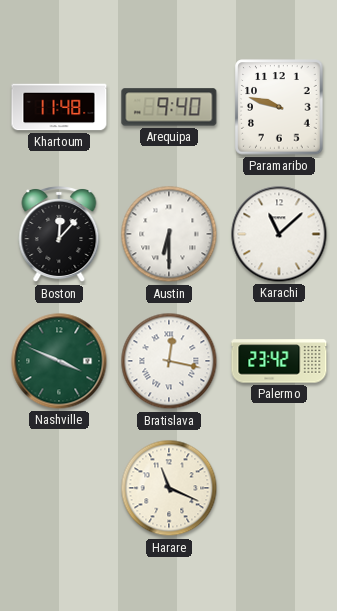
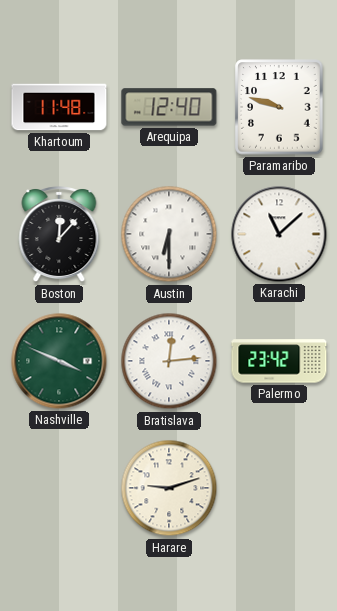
Arequipa: 9:40 -> 12:40
Bratislava: 12:17 -> 12:14
Harare: 11:19 -> 9:12
